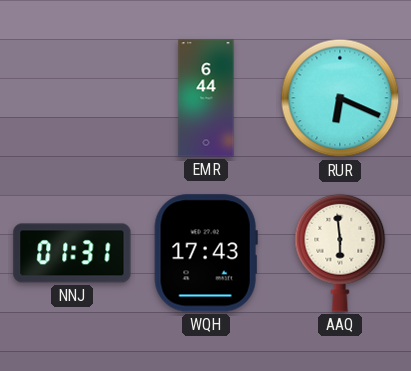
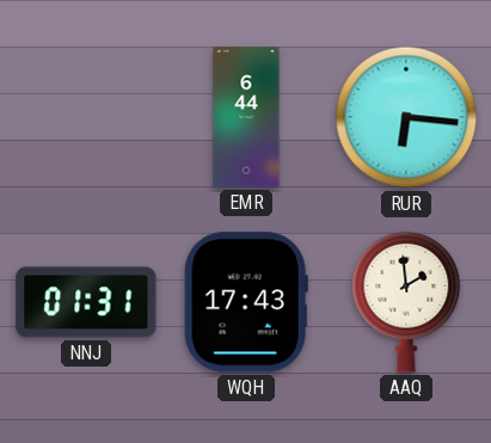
RUR: 6:19 -> 6:16
AAQ: 5:59 -> 1:59
